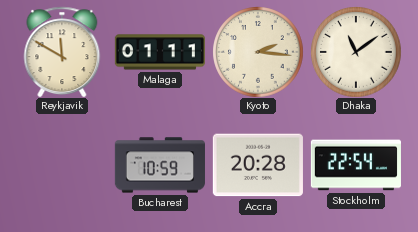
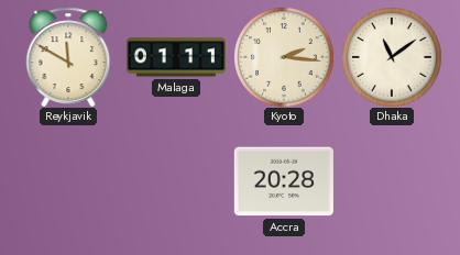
Bucharest: 10:59 -> none
Stockholm: 22:54 -> none
